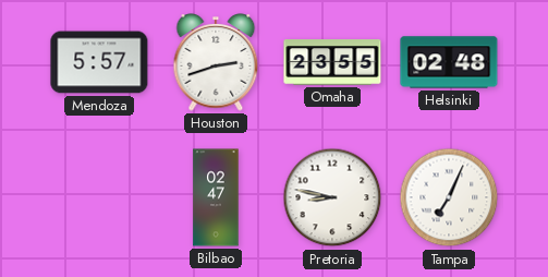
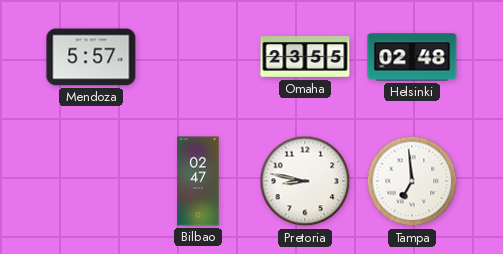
Houston: 2:42 -> none
Tampa: 7:04 -> 6:59
